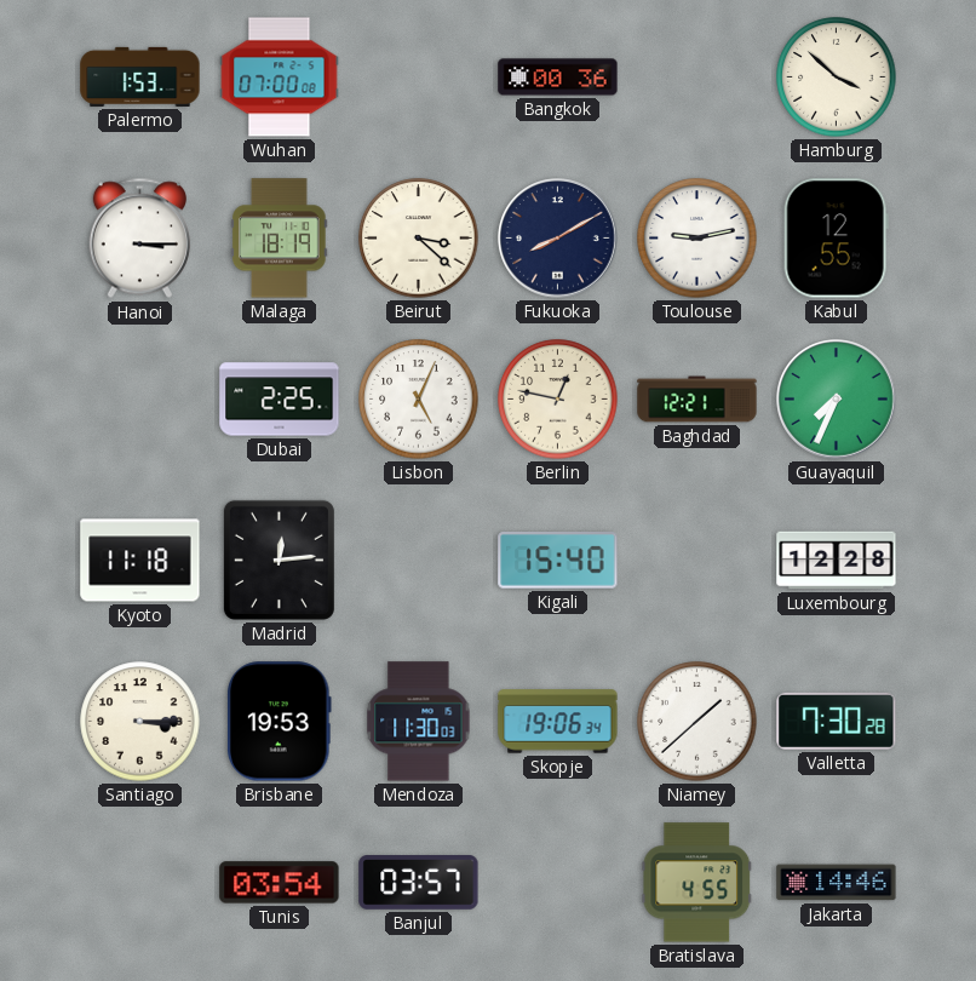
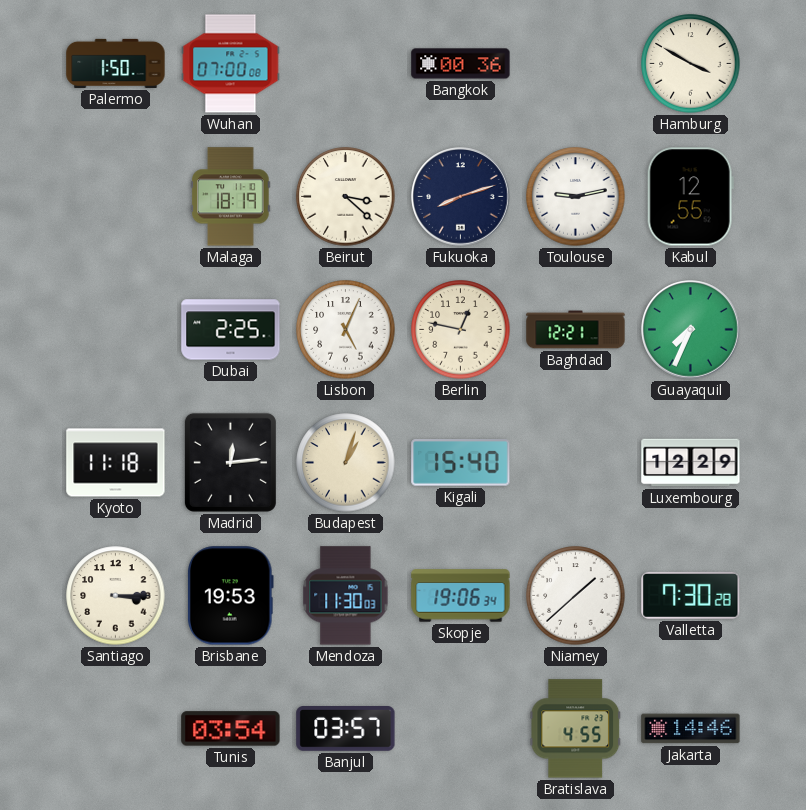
Palermo: 1:53 -> 1:50
Hamburg: 3:52 -> 3:50
Hanoi: 3:15 -> none
Fukuoka: 8:10 -> 8:12
Budapest: none -> 1:03
Luxembourg: 12:28 -> 12:29
